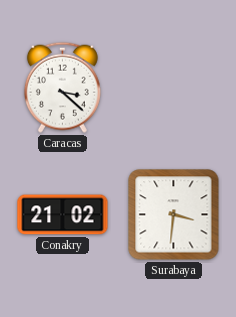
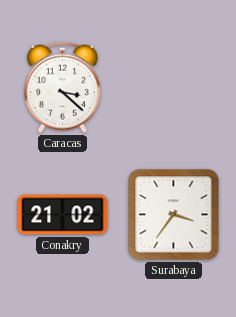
Surabaya: 3:31 -> 3:36
